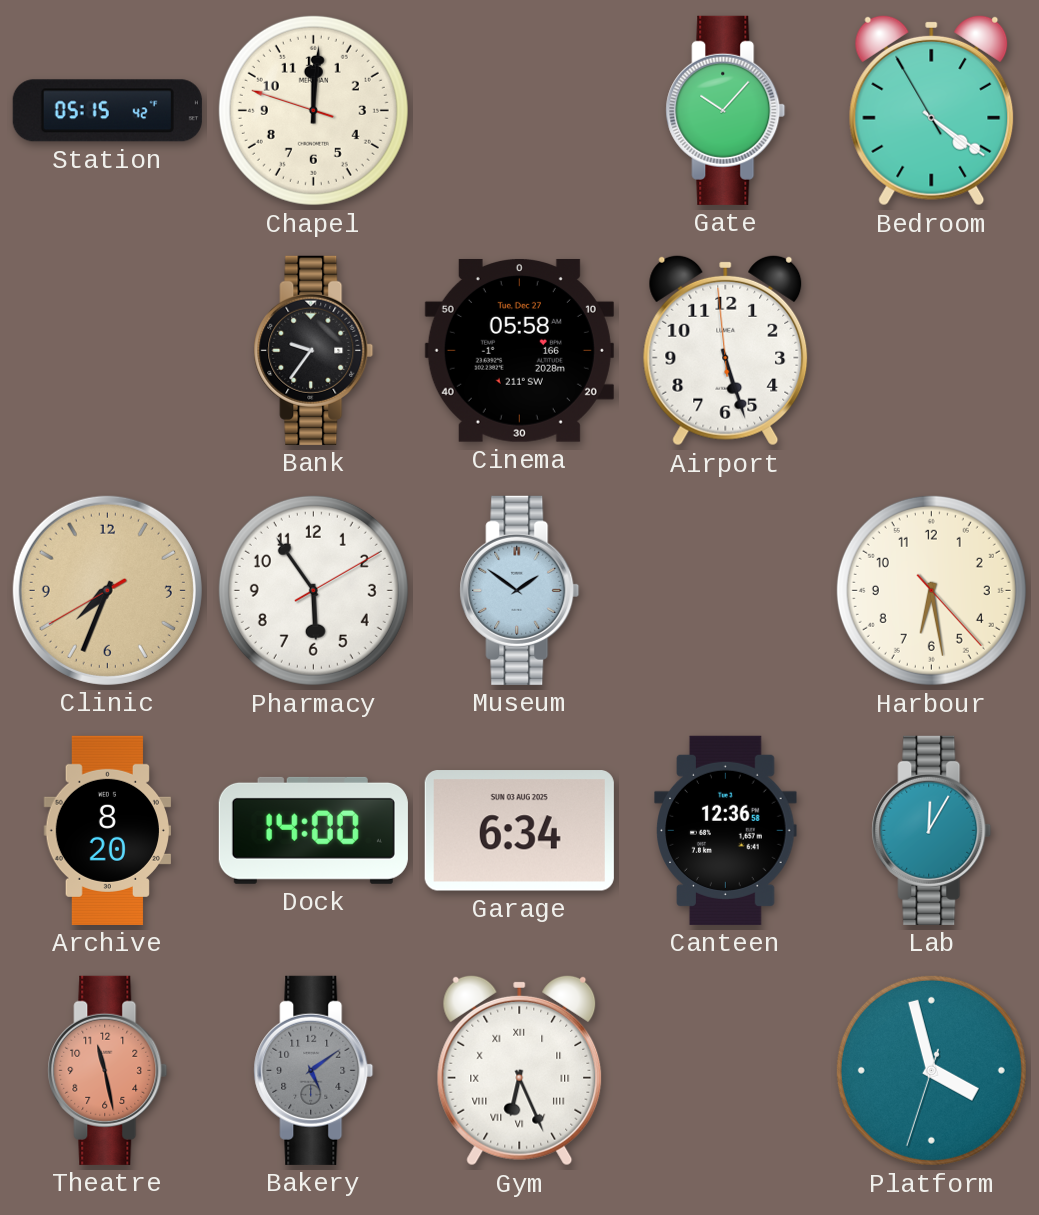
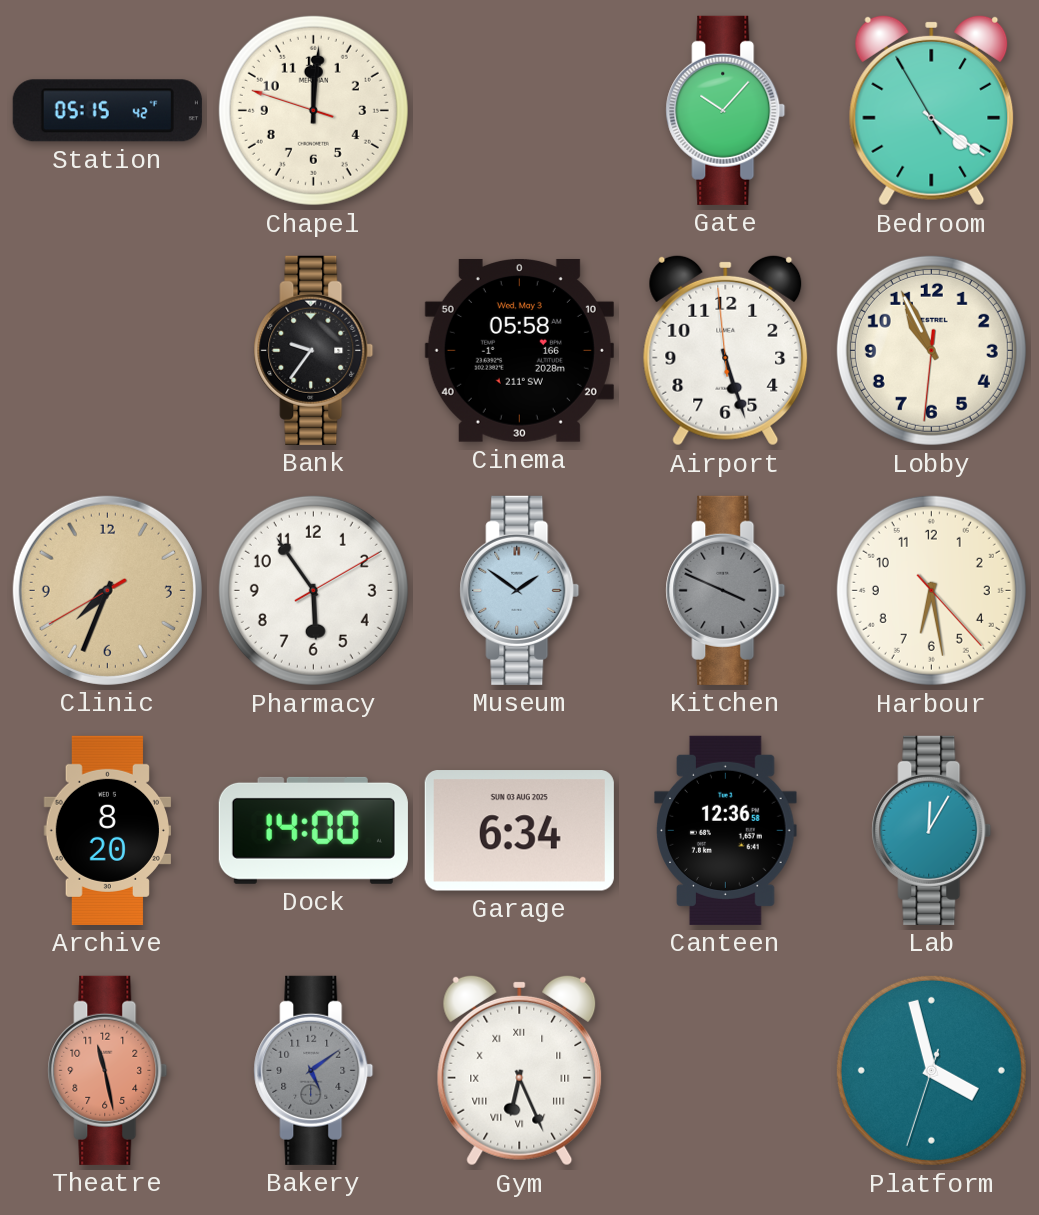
Cinema date: Tue, Dec 27 -> Wed, May 3
Lobby: none -> 10:55
Kitchen: none -> 3:49
